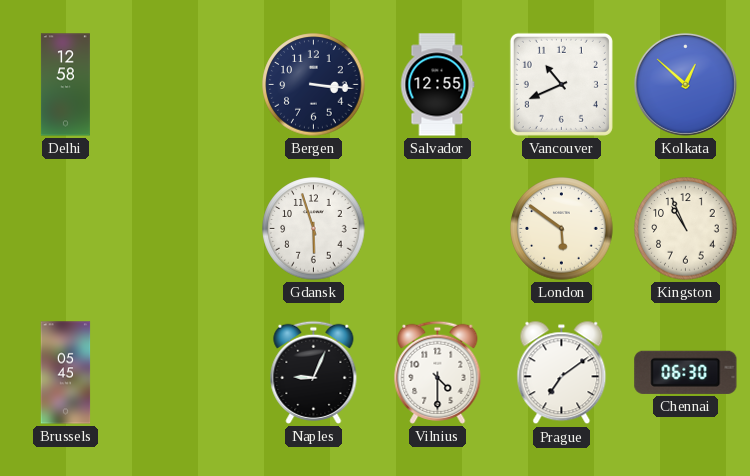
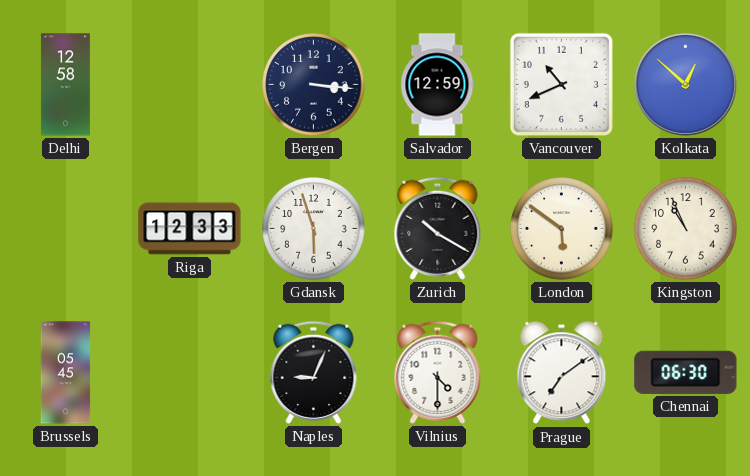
Salvador: 12:55 -> 12:59
Riga: none -> 12:33
Zurich: none -> 10:20
